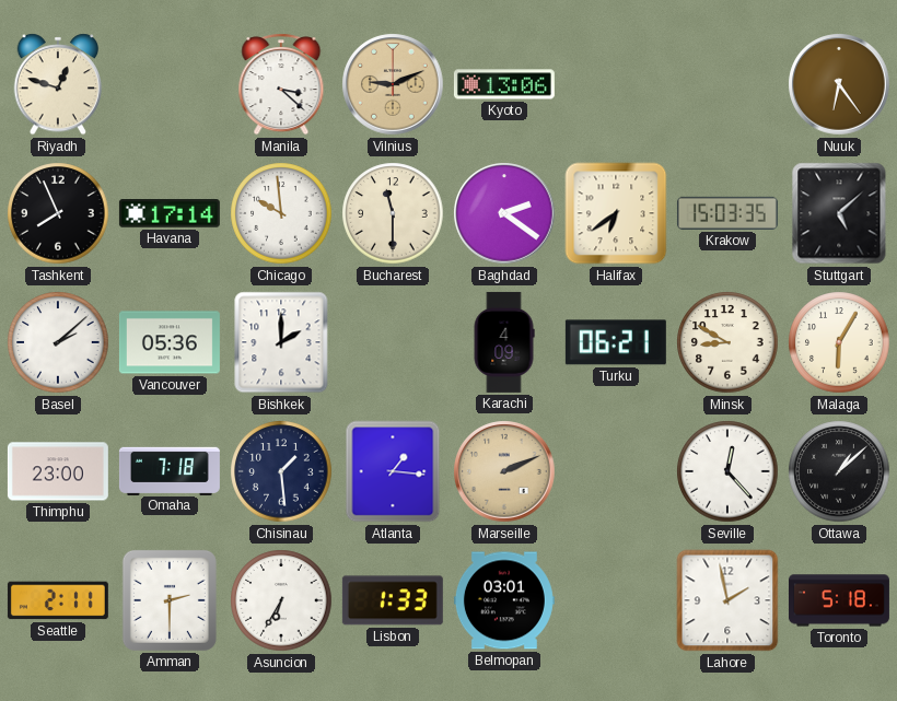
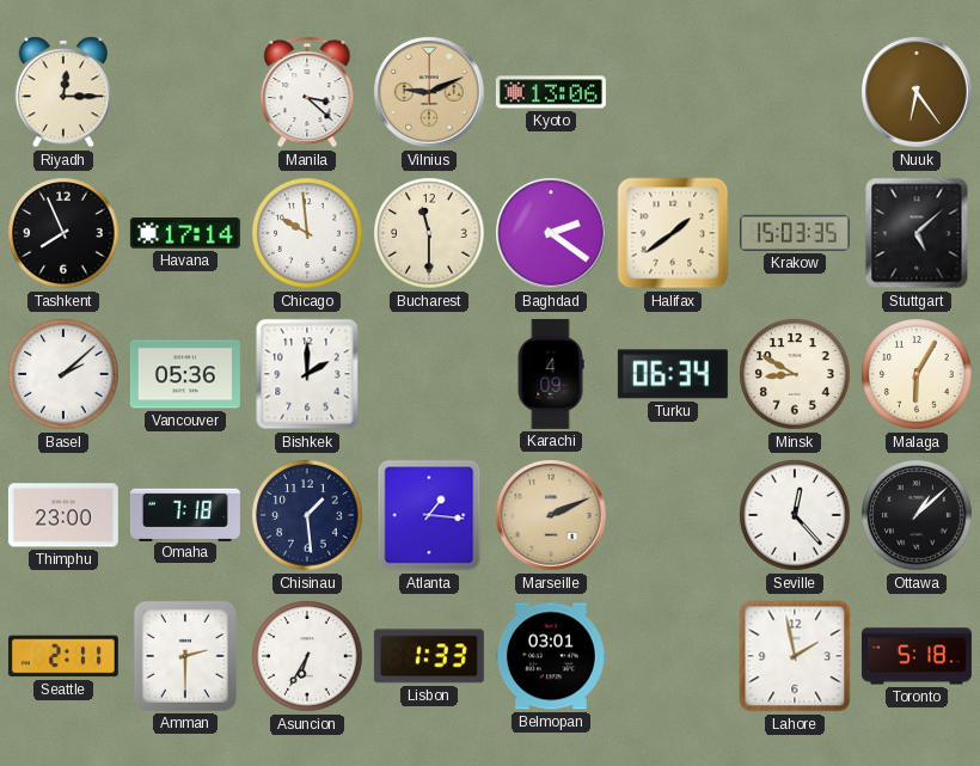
Riyadh: 12:48 -> 12:15
Halifax: 6:39 -> 1:39
Turku: 06:21 -> 06:34
